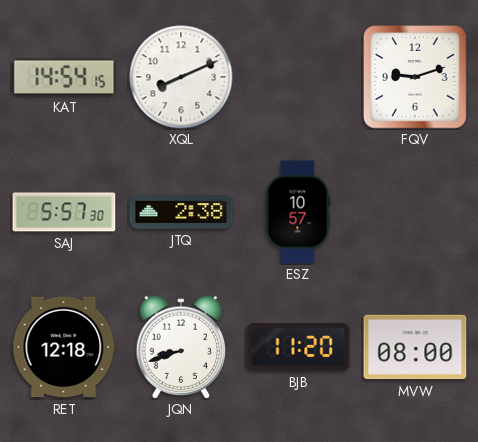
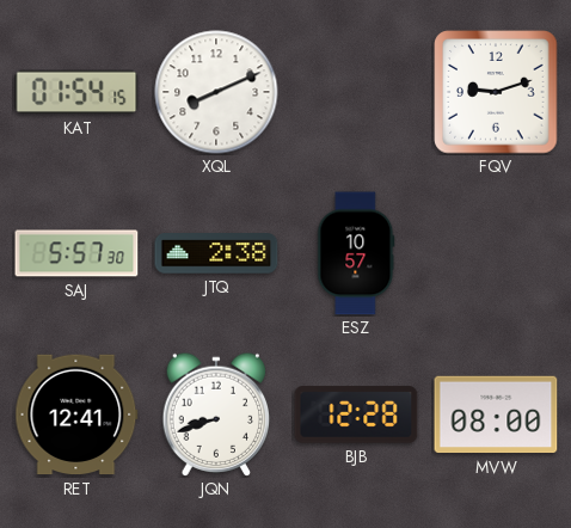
KAT: 14:54 -> 01:54
RET: 12:18 -> 12:41
BJB: 11:20 -> 12:28
